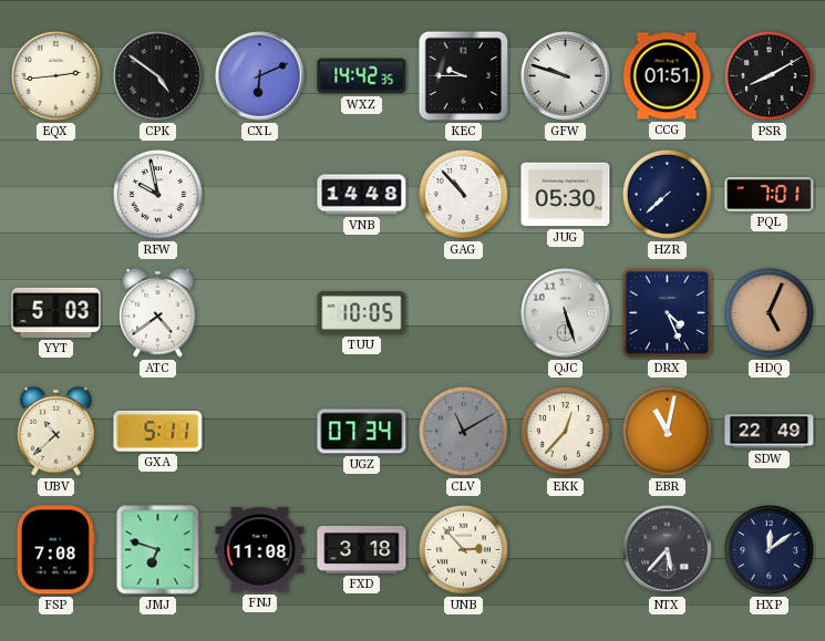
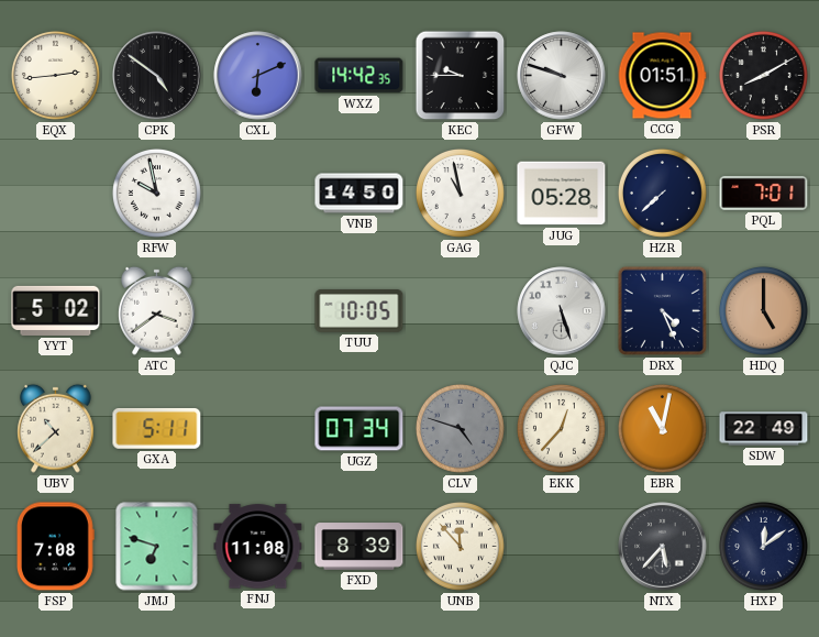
VNB: 14:48 -> 14:50
GAG: 10:53 -> 10:58
JUG: 05:30 -> 05:28
YYT: 5:03 -> 5:02
ATC: 4:39 -> 3:39
HDQ: 5:04 -> 5:00
CLV: 11:10 -> 4:48
FXD: 3:18 -> 8:39
UNB: 2:53 -> 11:53
